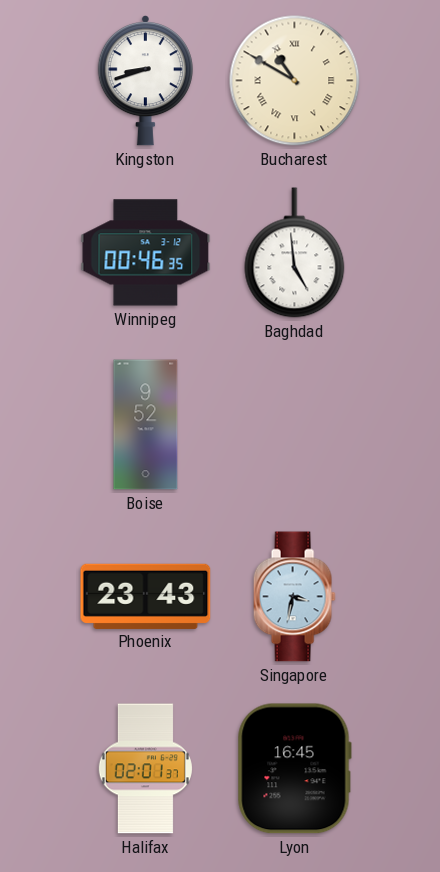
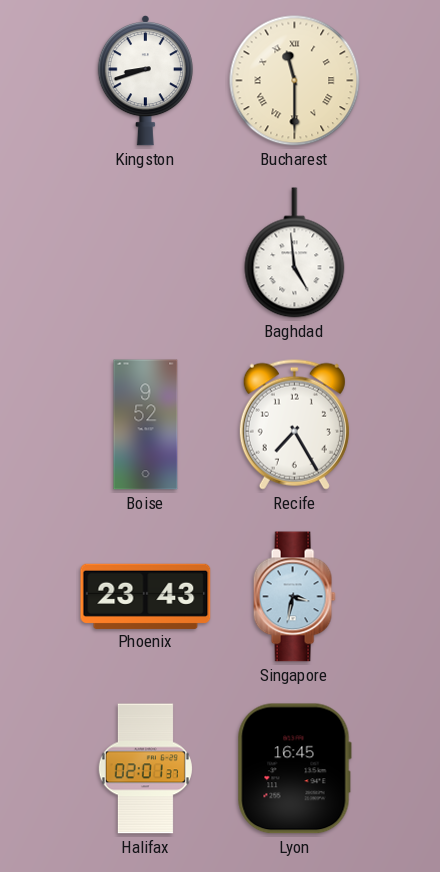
Bucharest: 10:50 -> 11:30
Winnipeg: 00:46 -> none
Recife: none -> 7:25
